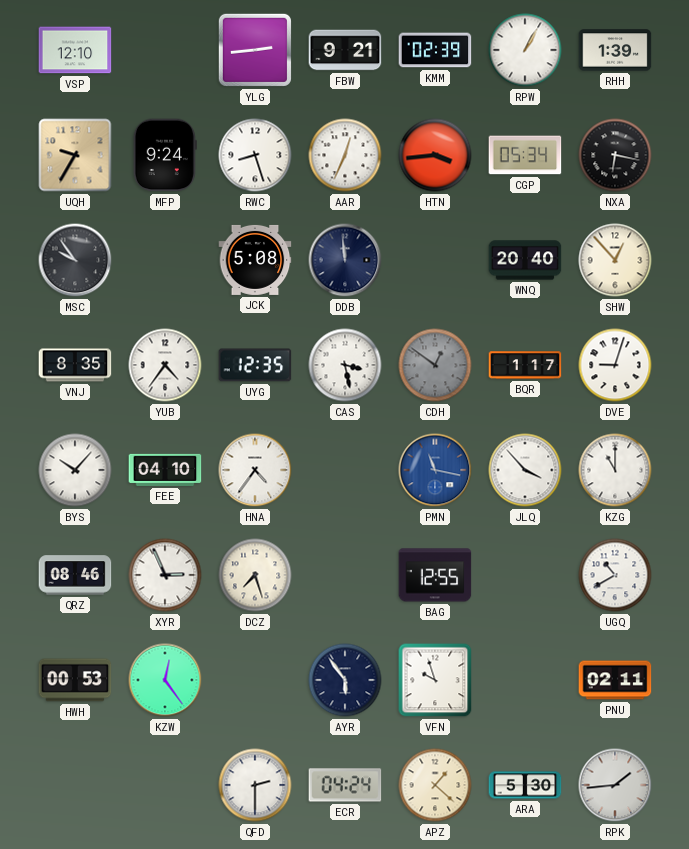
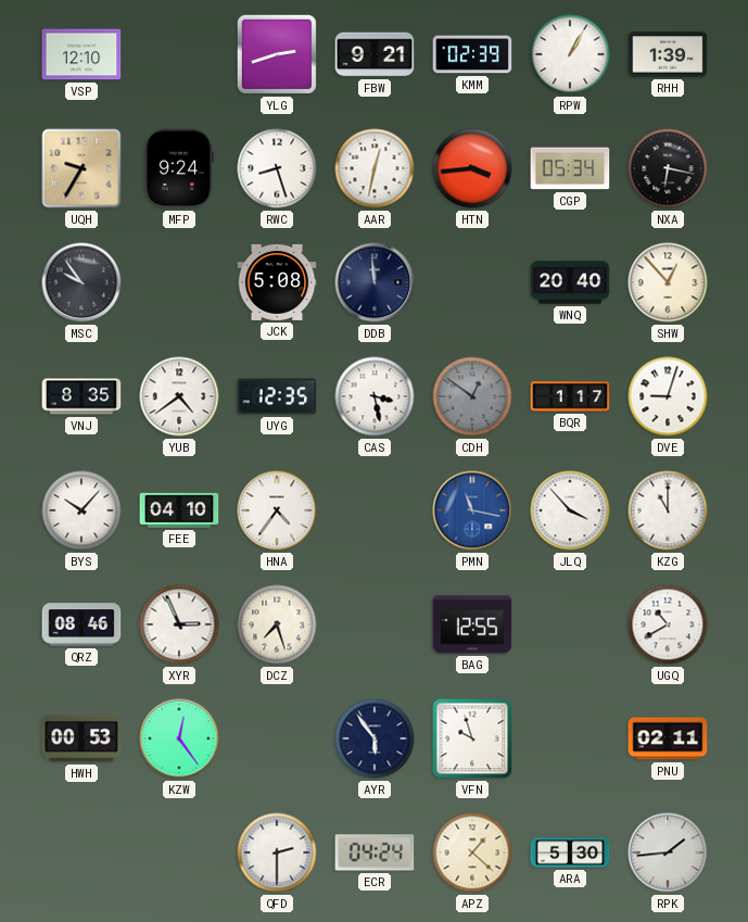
YLG: 2:44 -> 2:42
AAR: 12:34 -> 12:32
YUB: 4:36 -> 4:39
